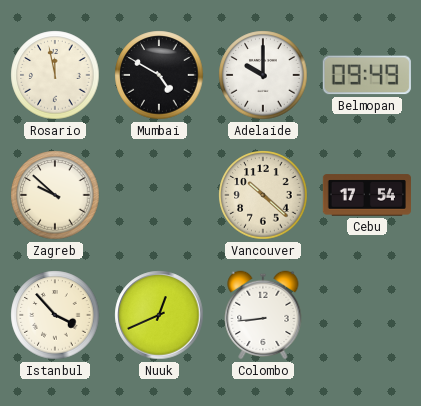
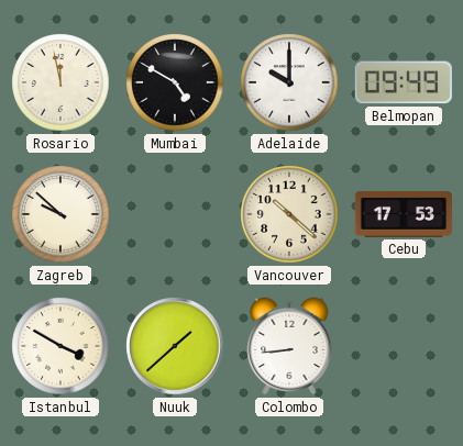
Cebu: 17:54 -> 17:53
Istanbul: 3:53 -> 3:50
Nuuk: 12:41 -> 1:38
